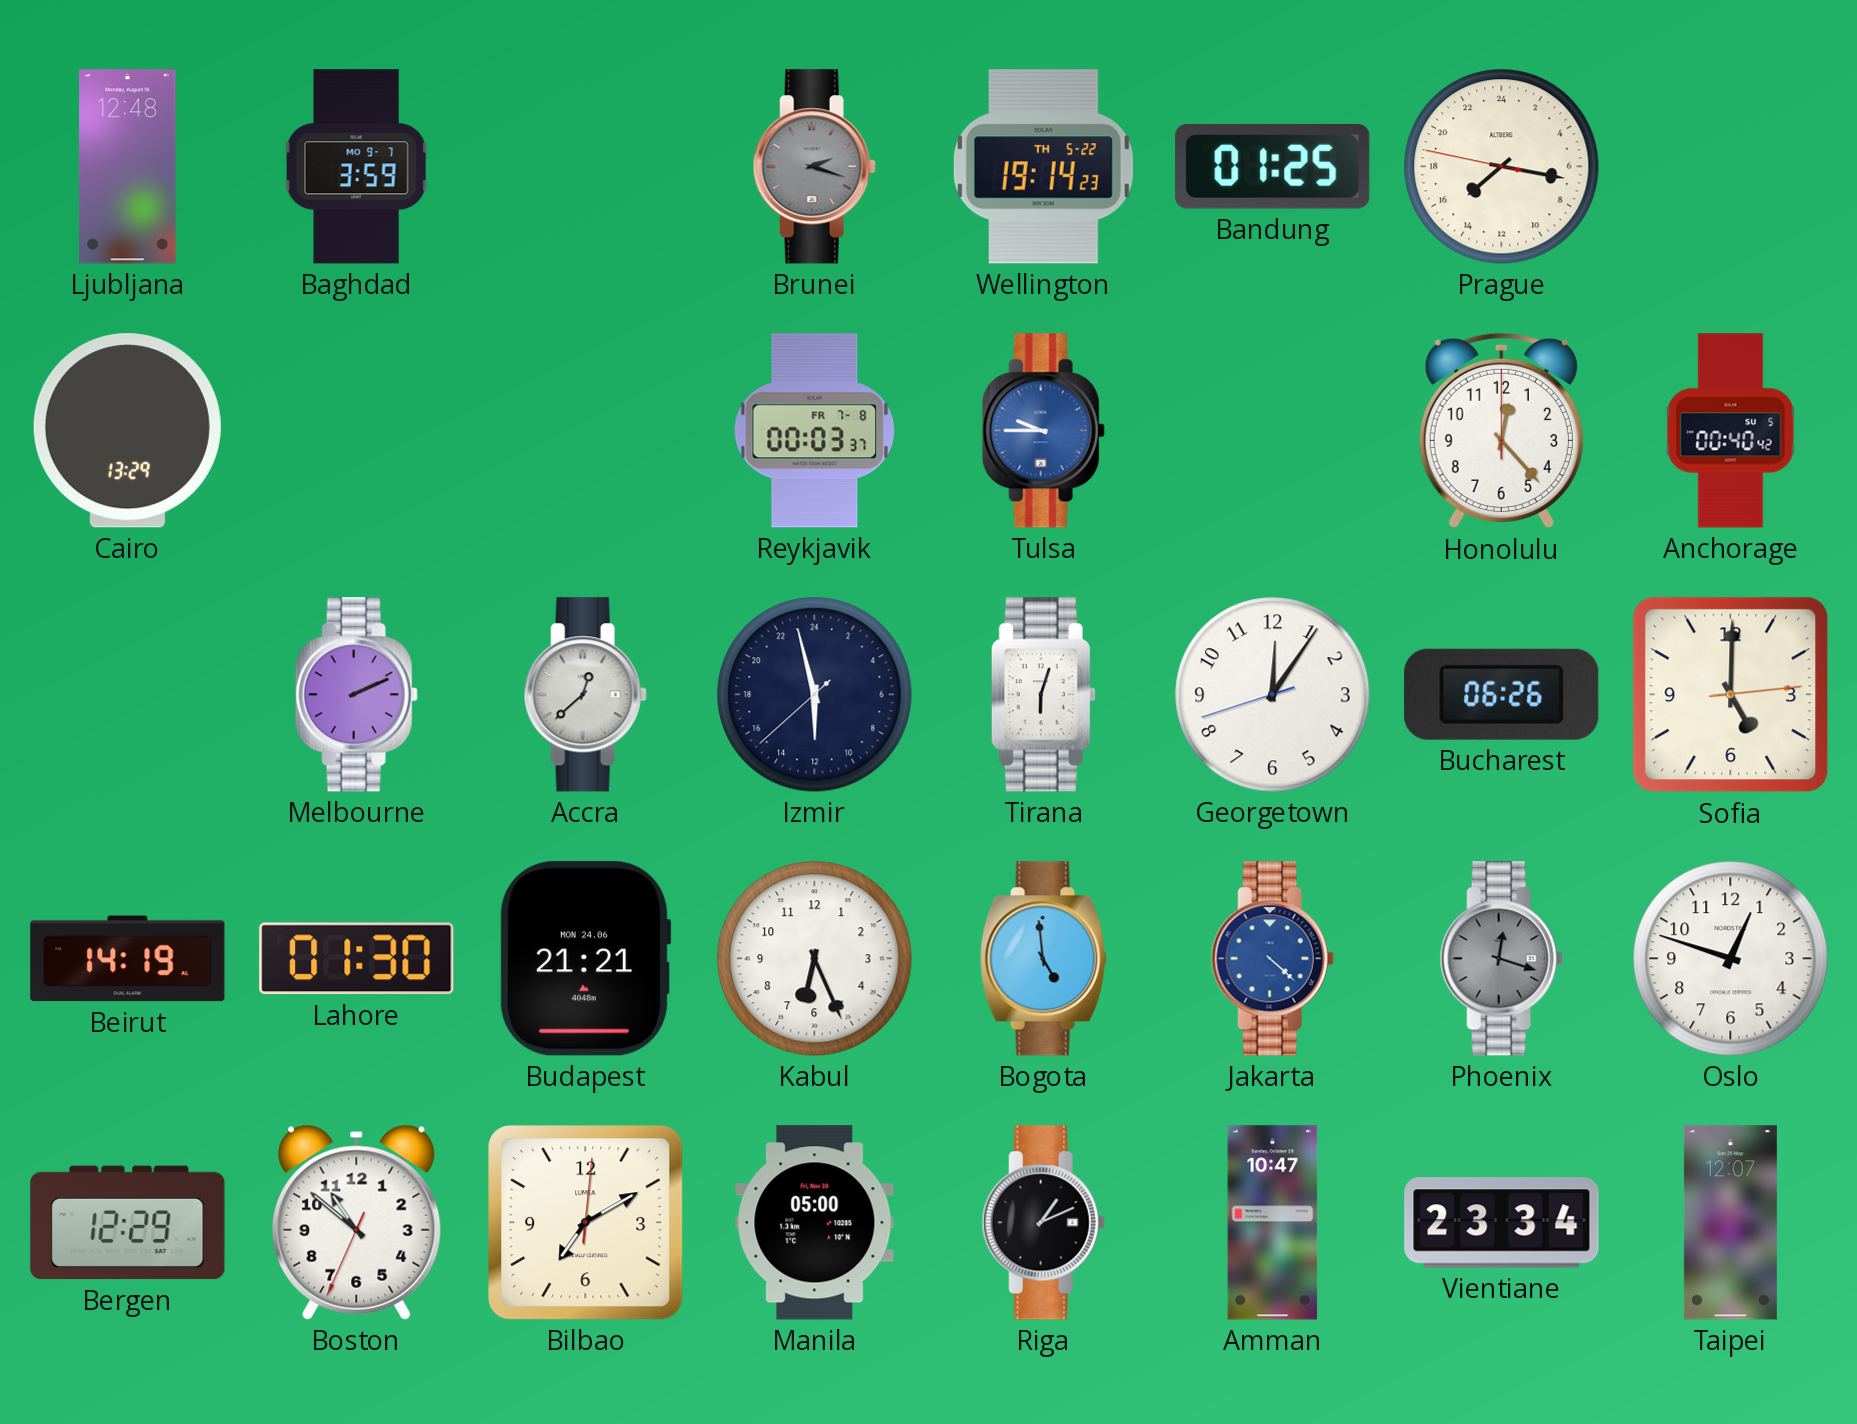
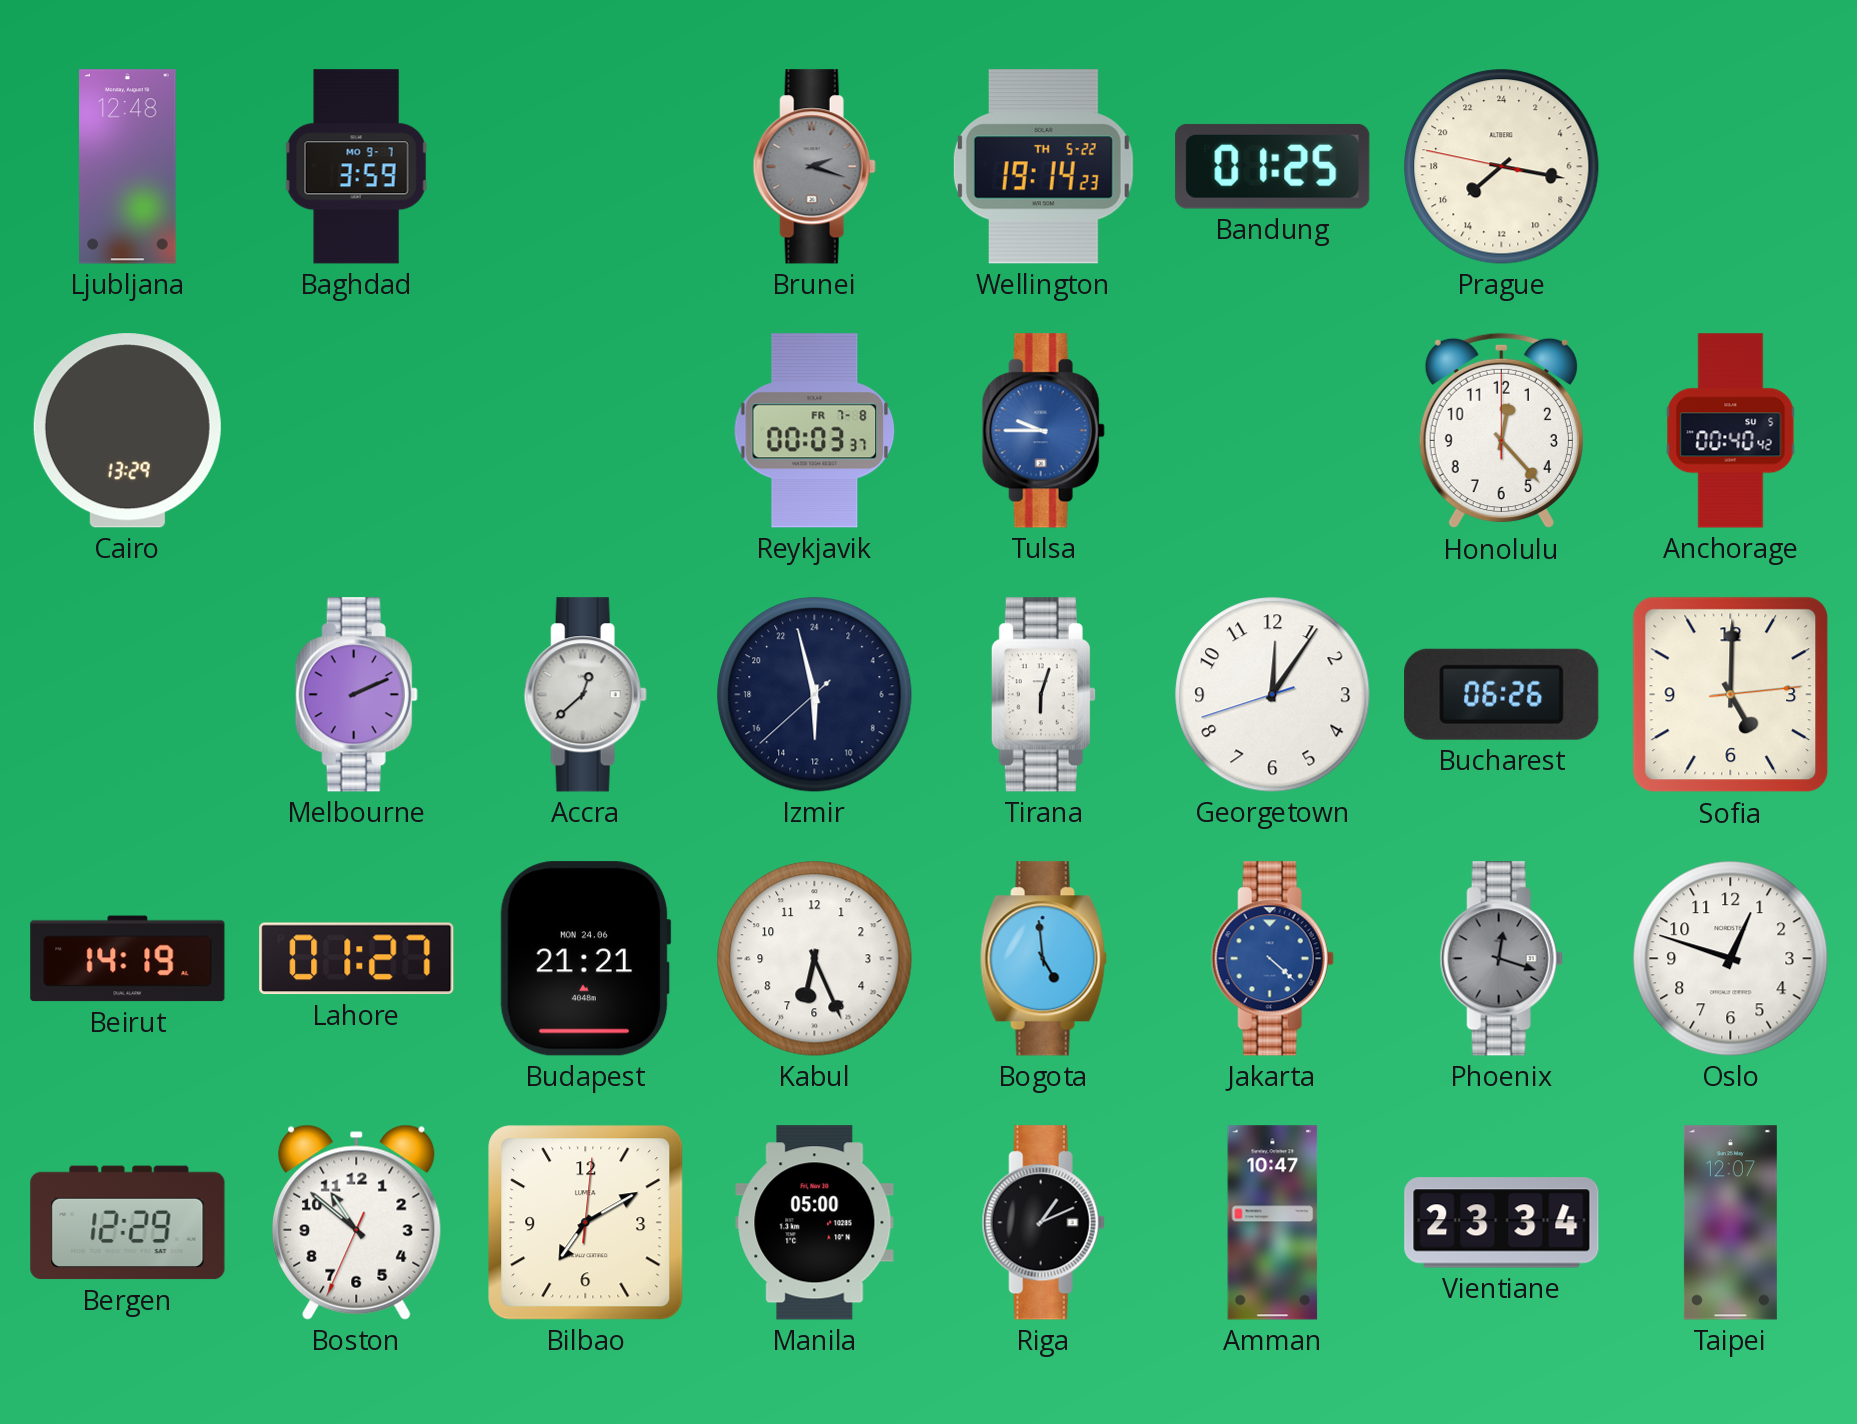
Lahore: 01:30 -> 01:27
